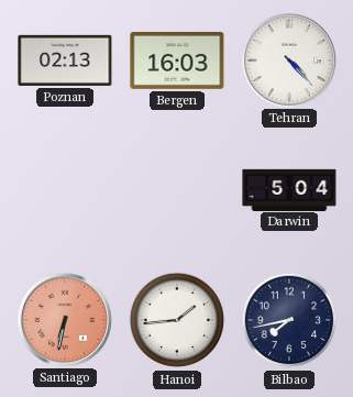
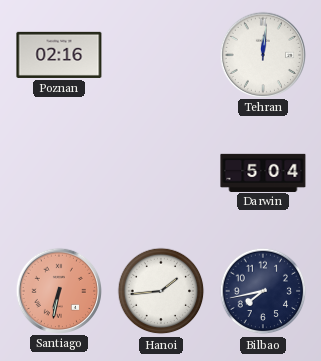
Poznan: 02:13 -> 02:16
Bergen: 16:03 -> none
Tehran: 4:23 -> 12:01
